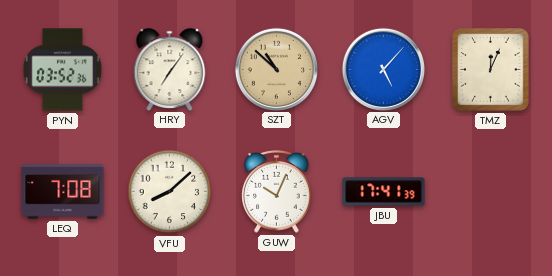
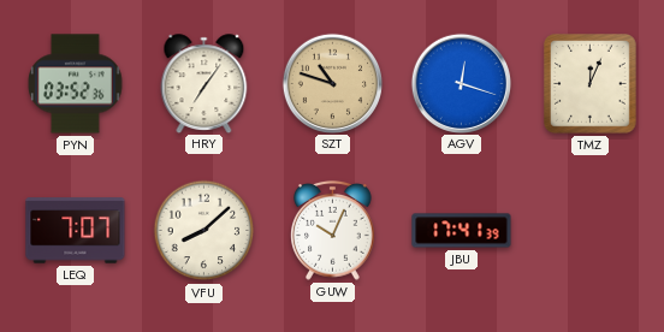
SZT: 10:52 -> 10:48
AGV: 5:07 -> 12:18
LEQ: 7:08 -> 7:07
